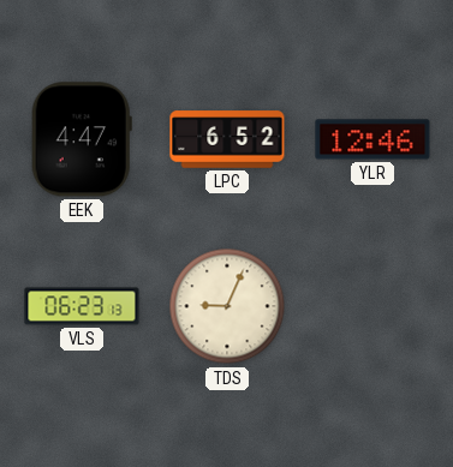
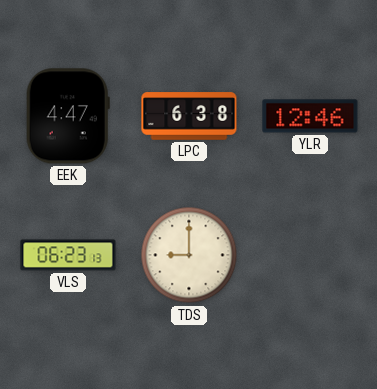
LPC: 6:52 -> 6:38
TDS: 9:04 -> 9:00
